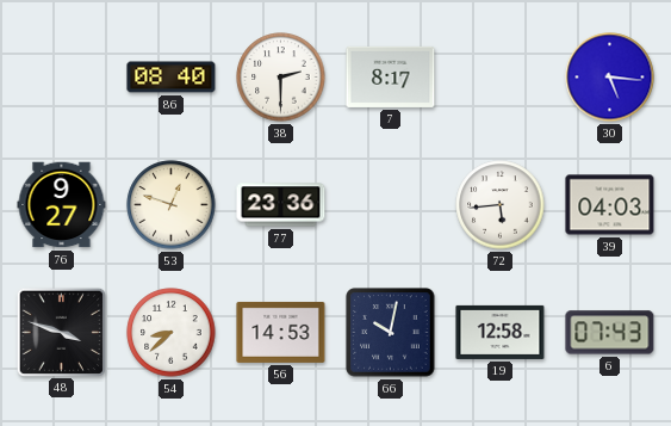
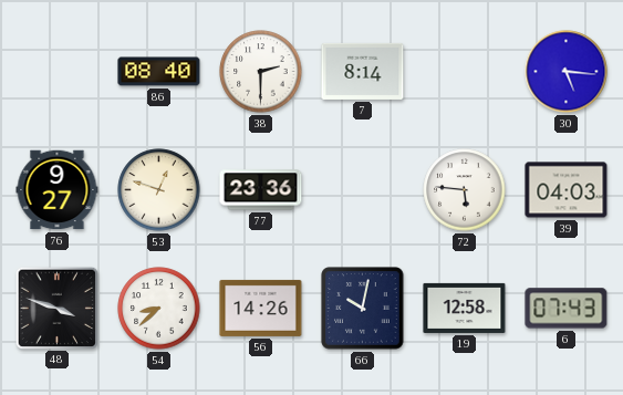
7: 8:17 -> 8:14
72: 5:44 -> 5:46
56: 14:53 -> 14:26
